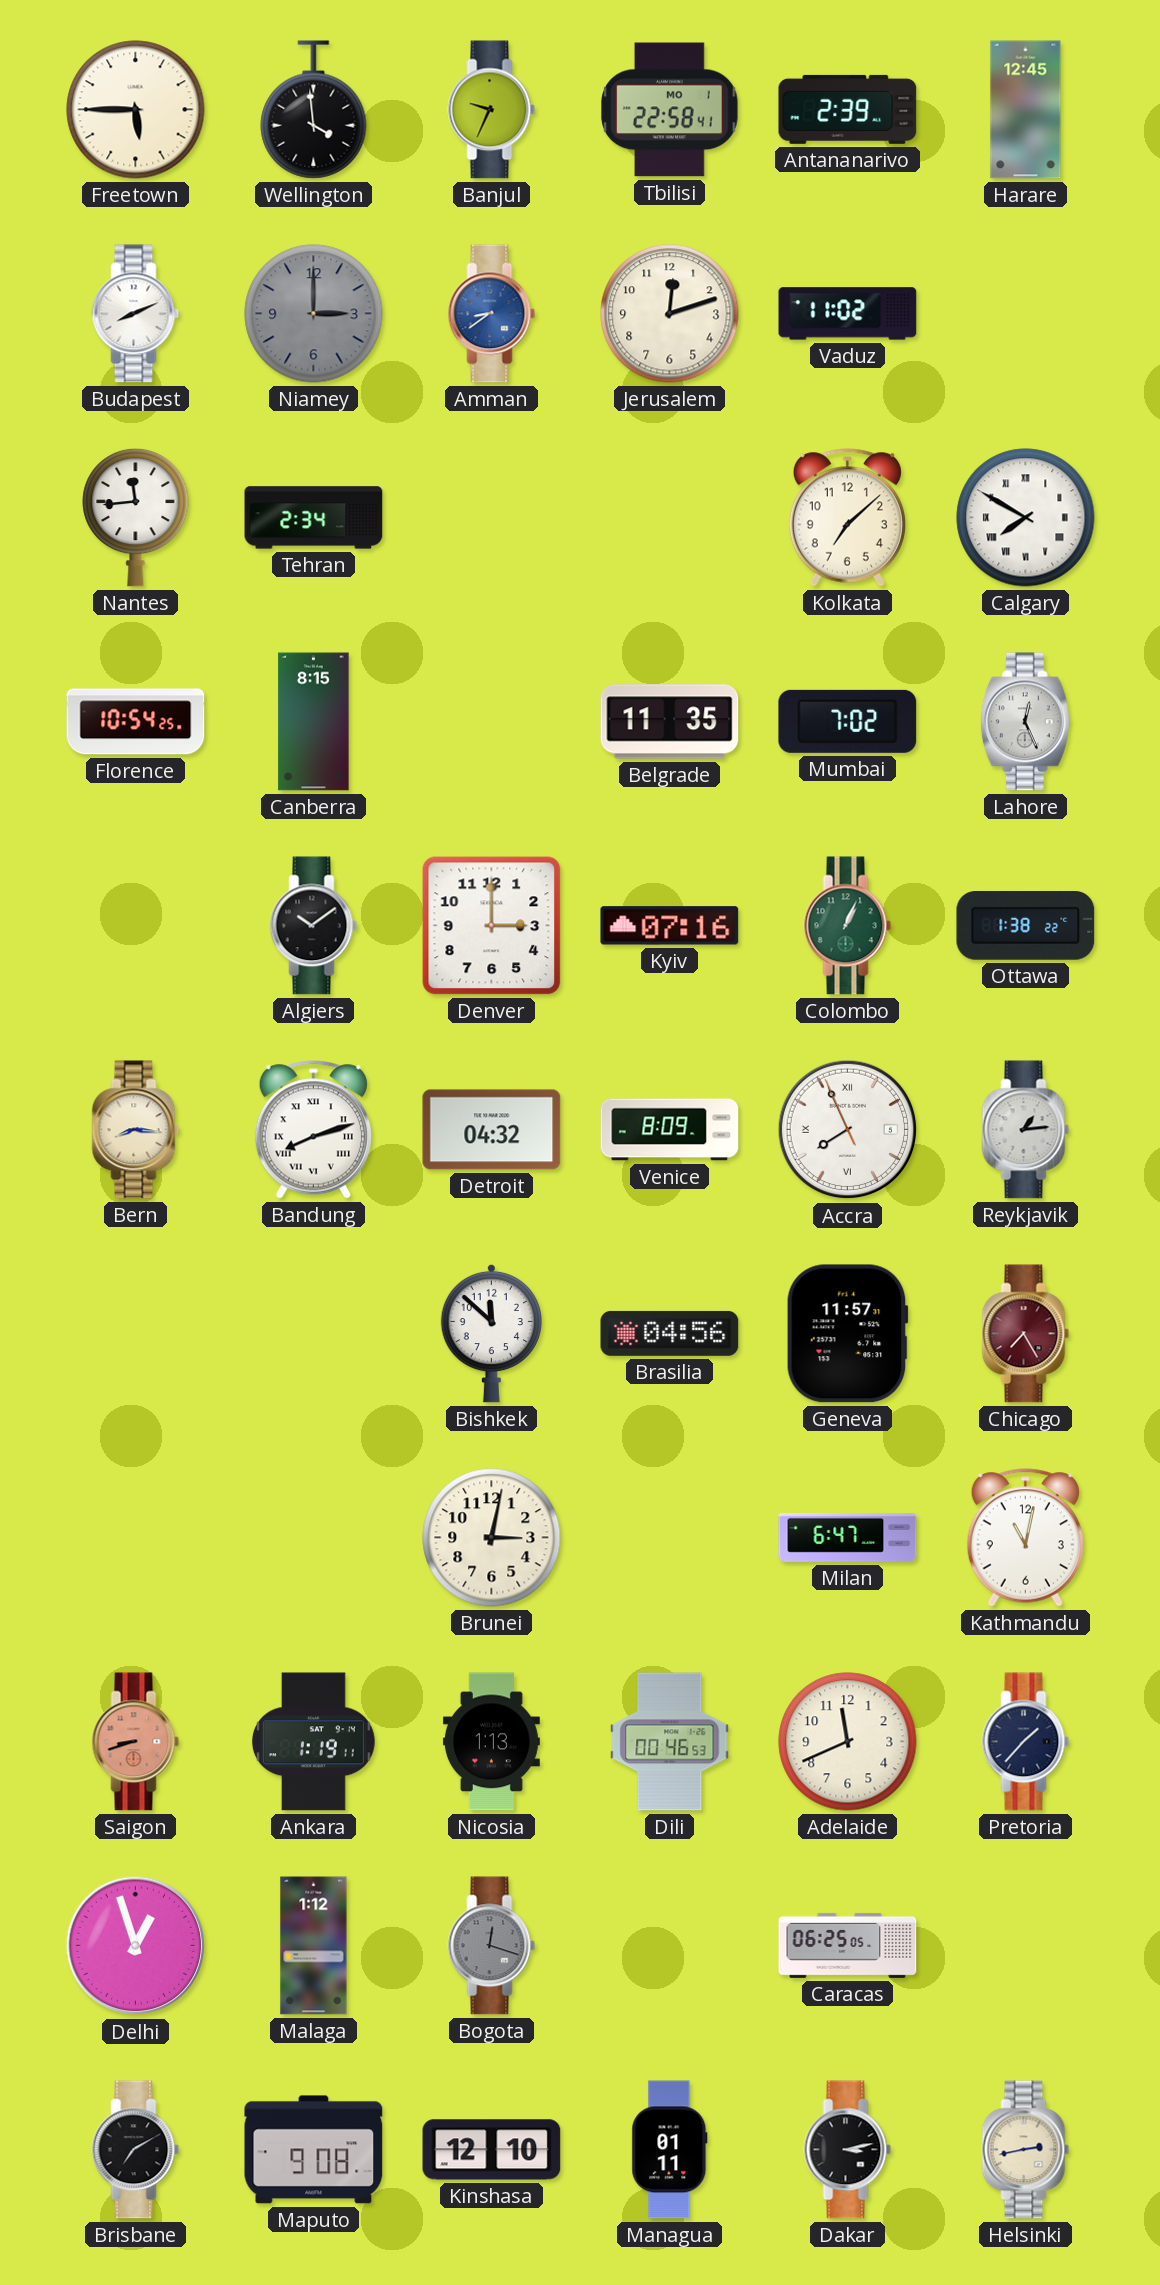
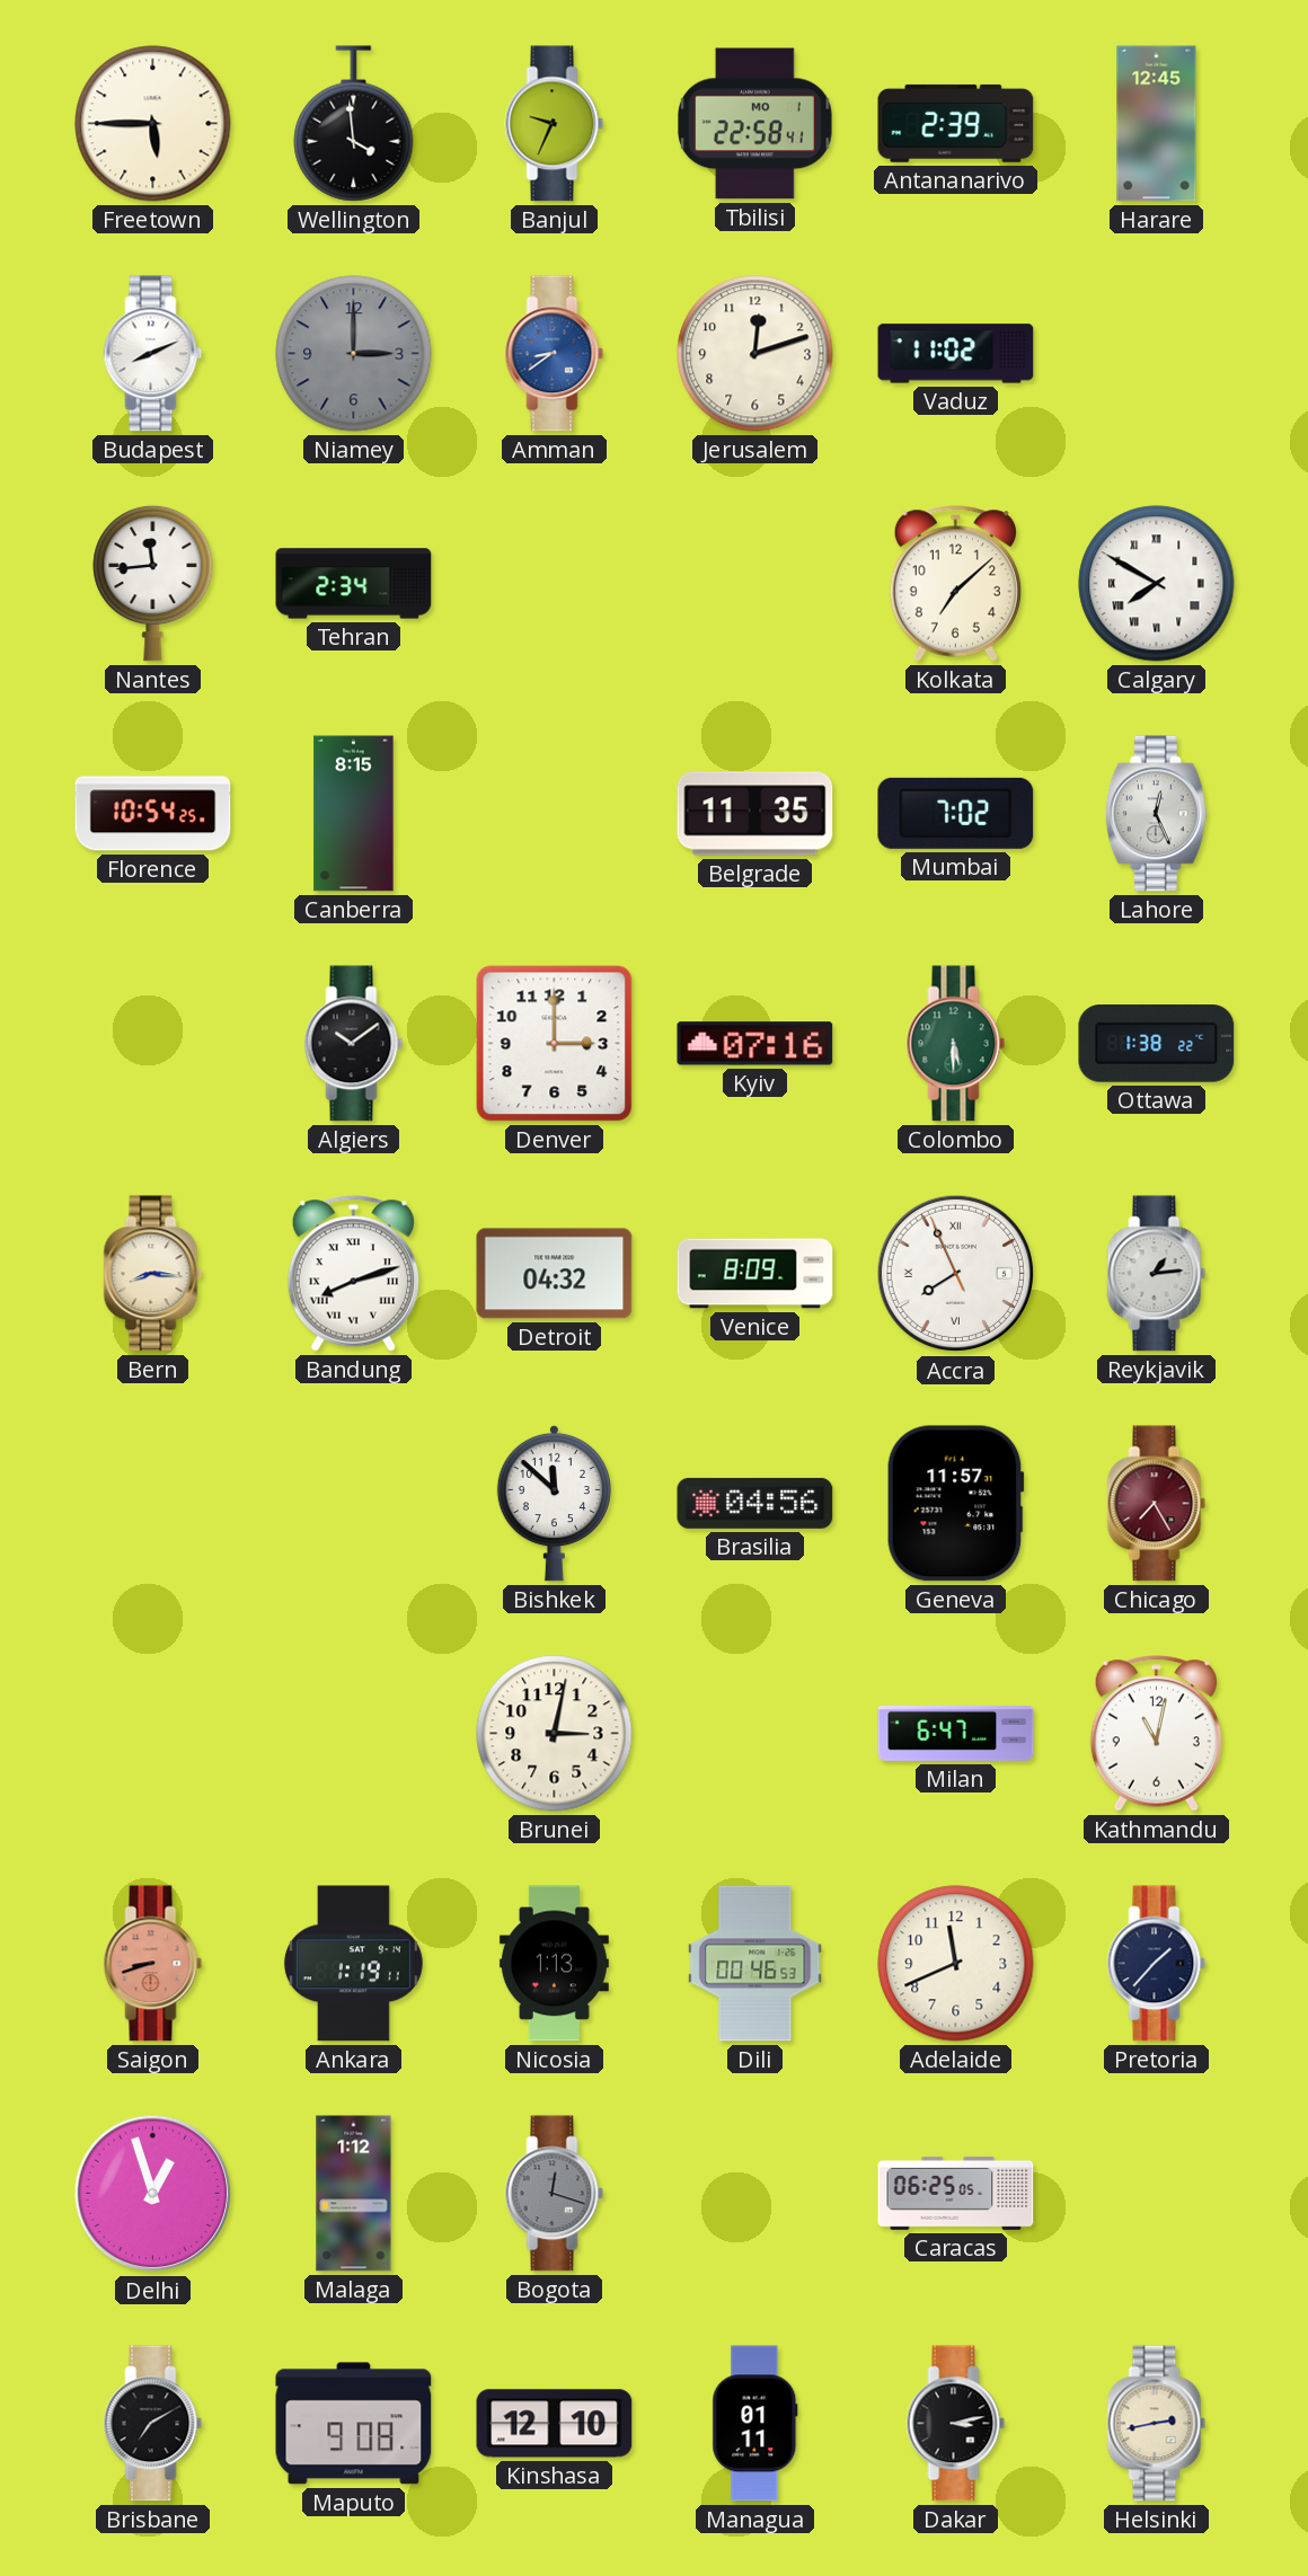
Colombo: 1:04 -> 5:30
